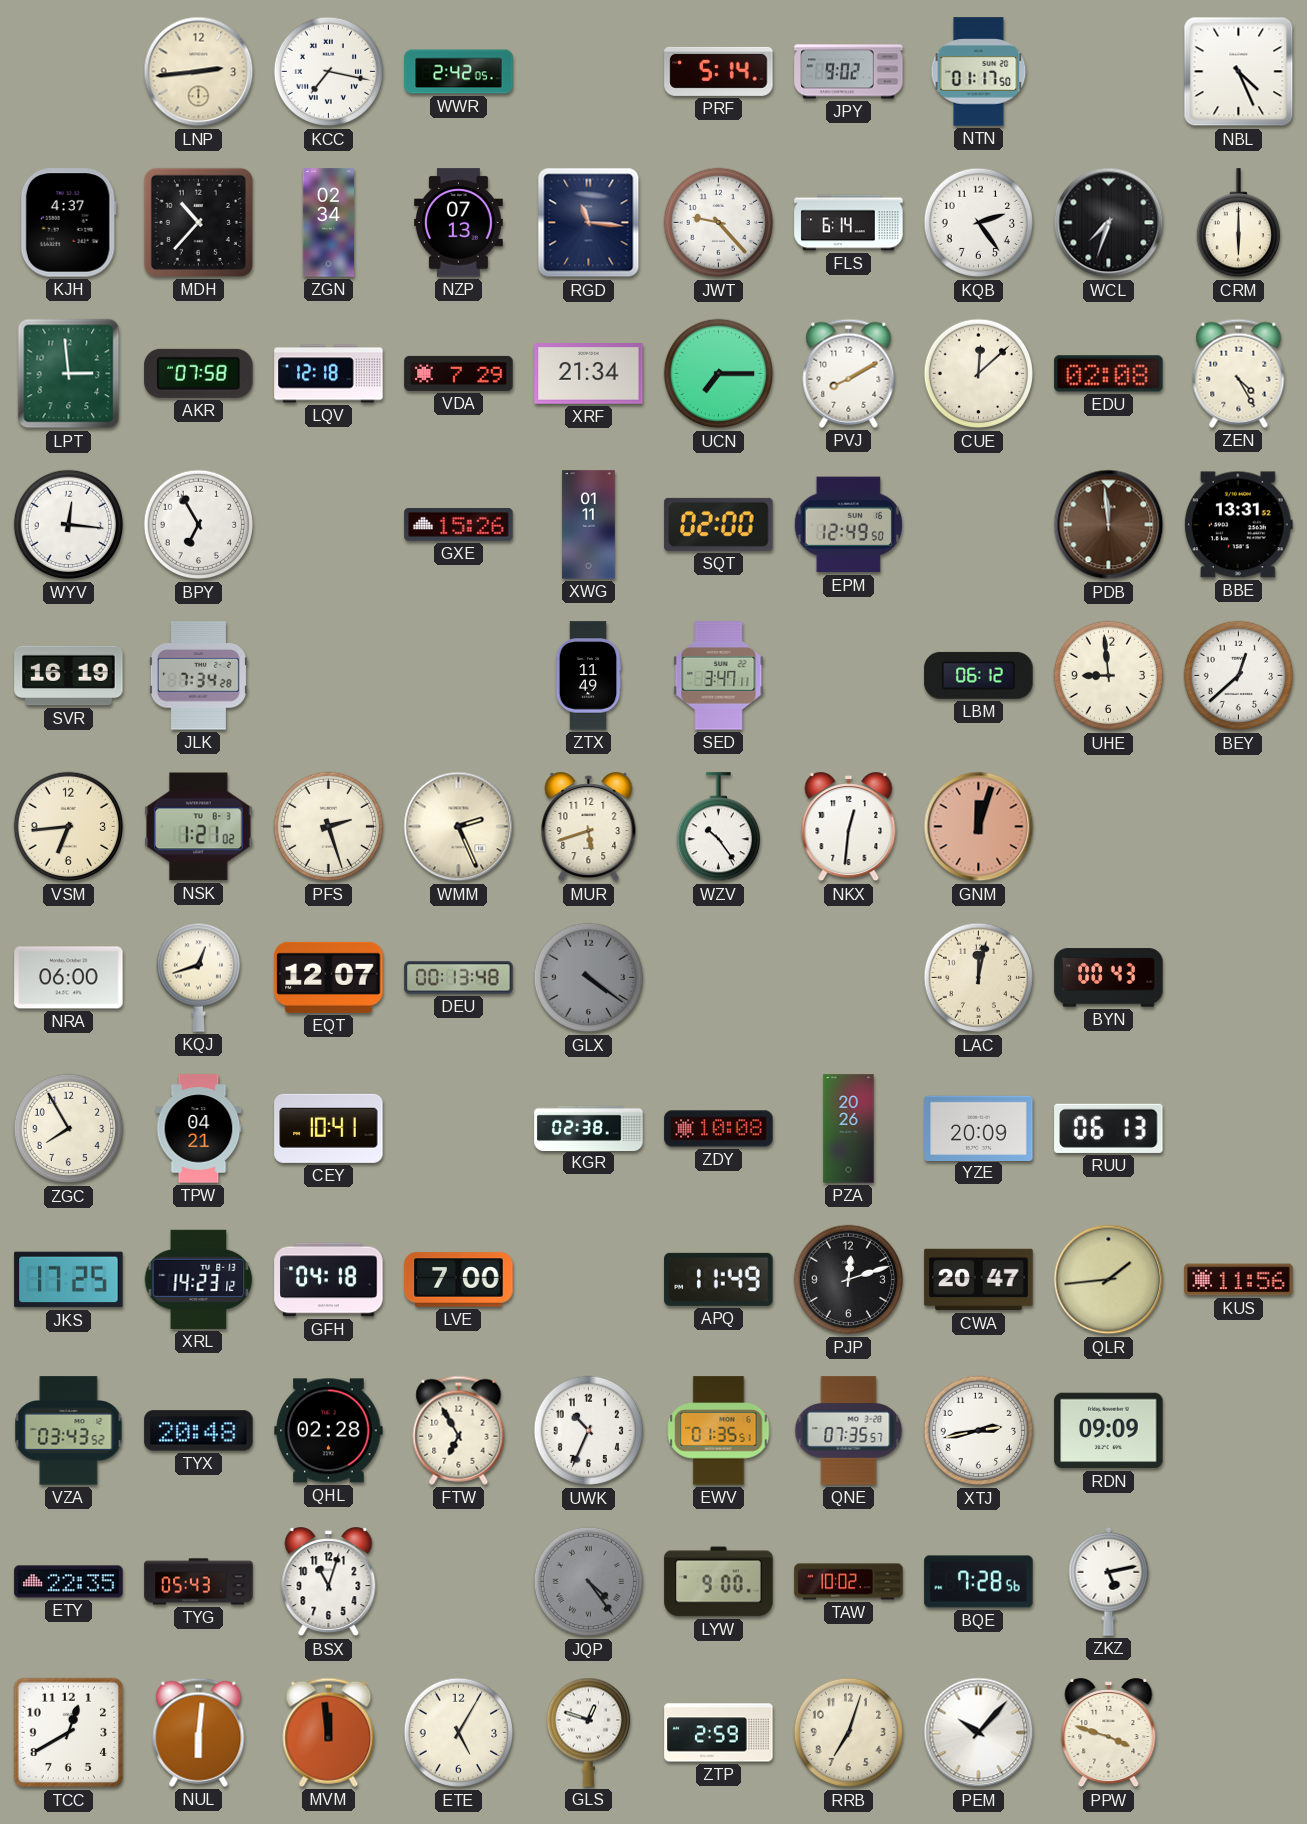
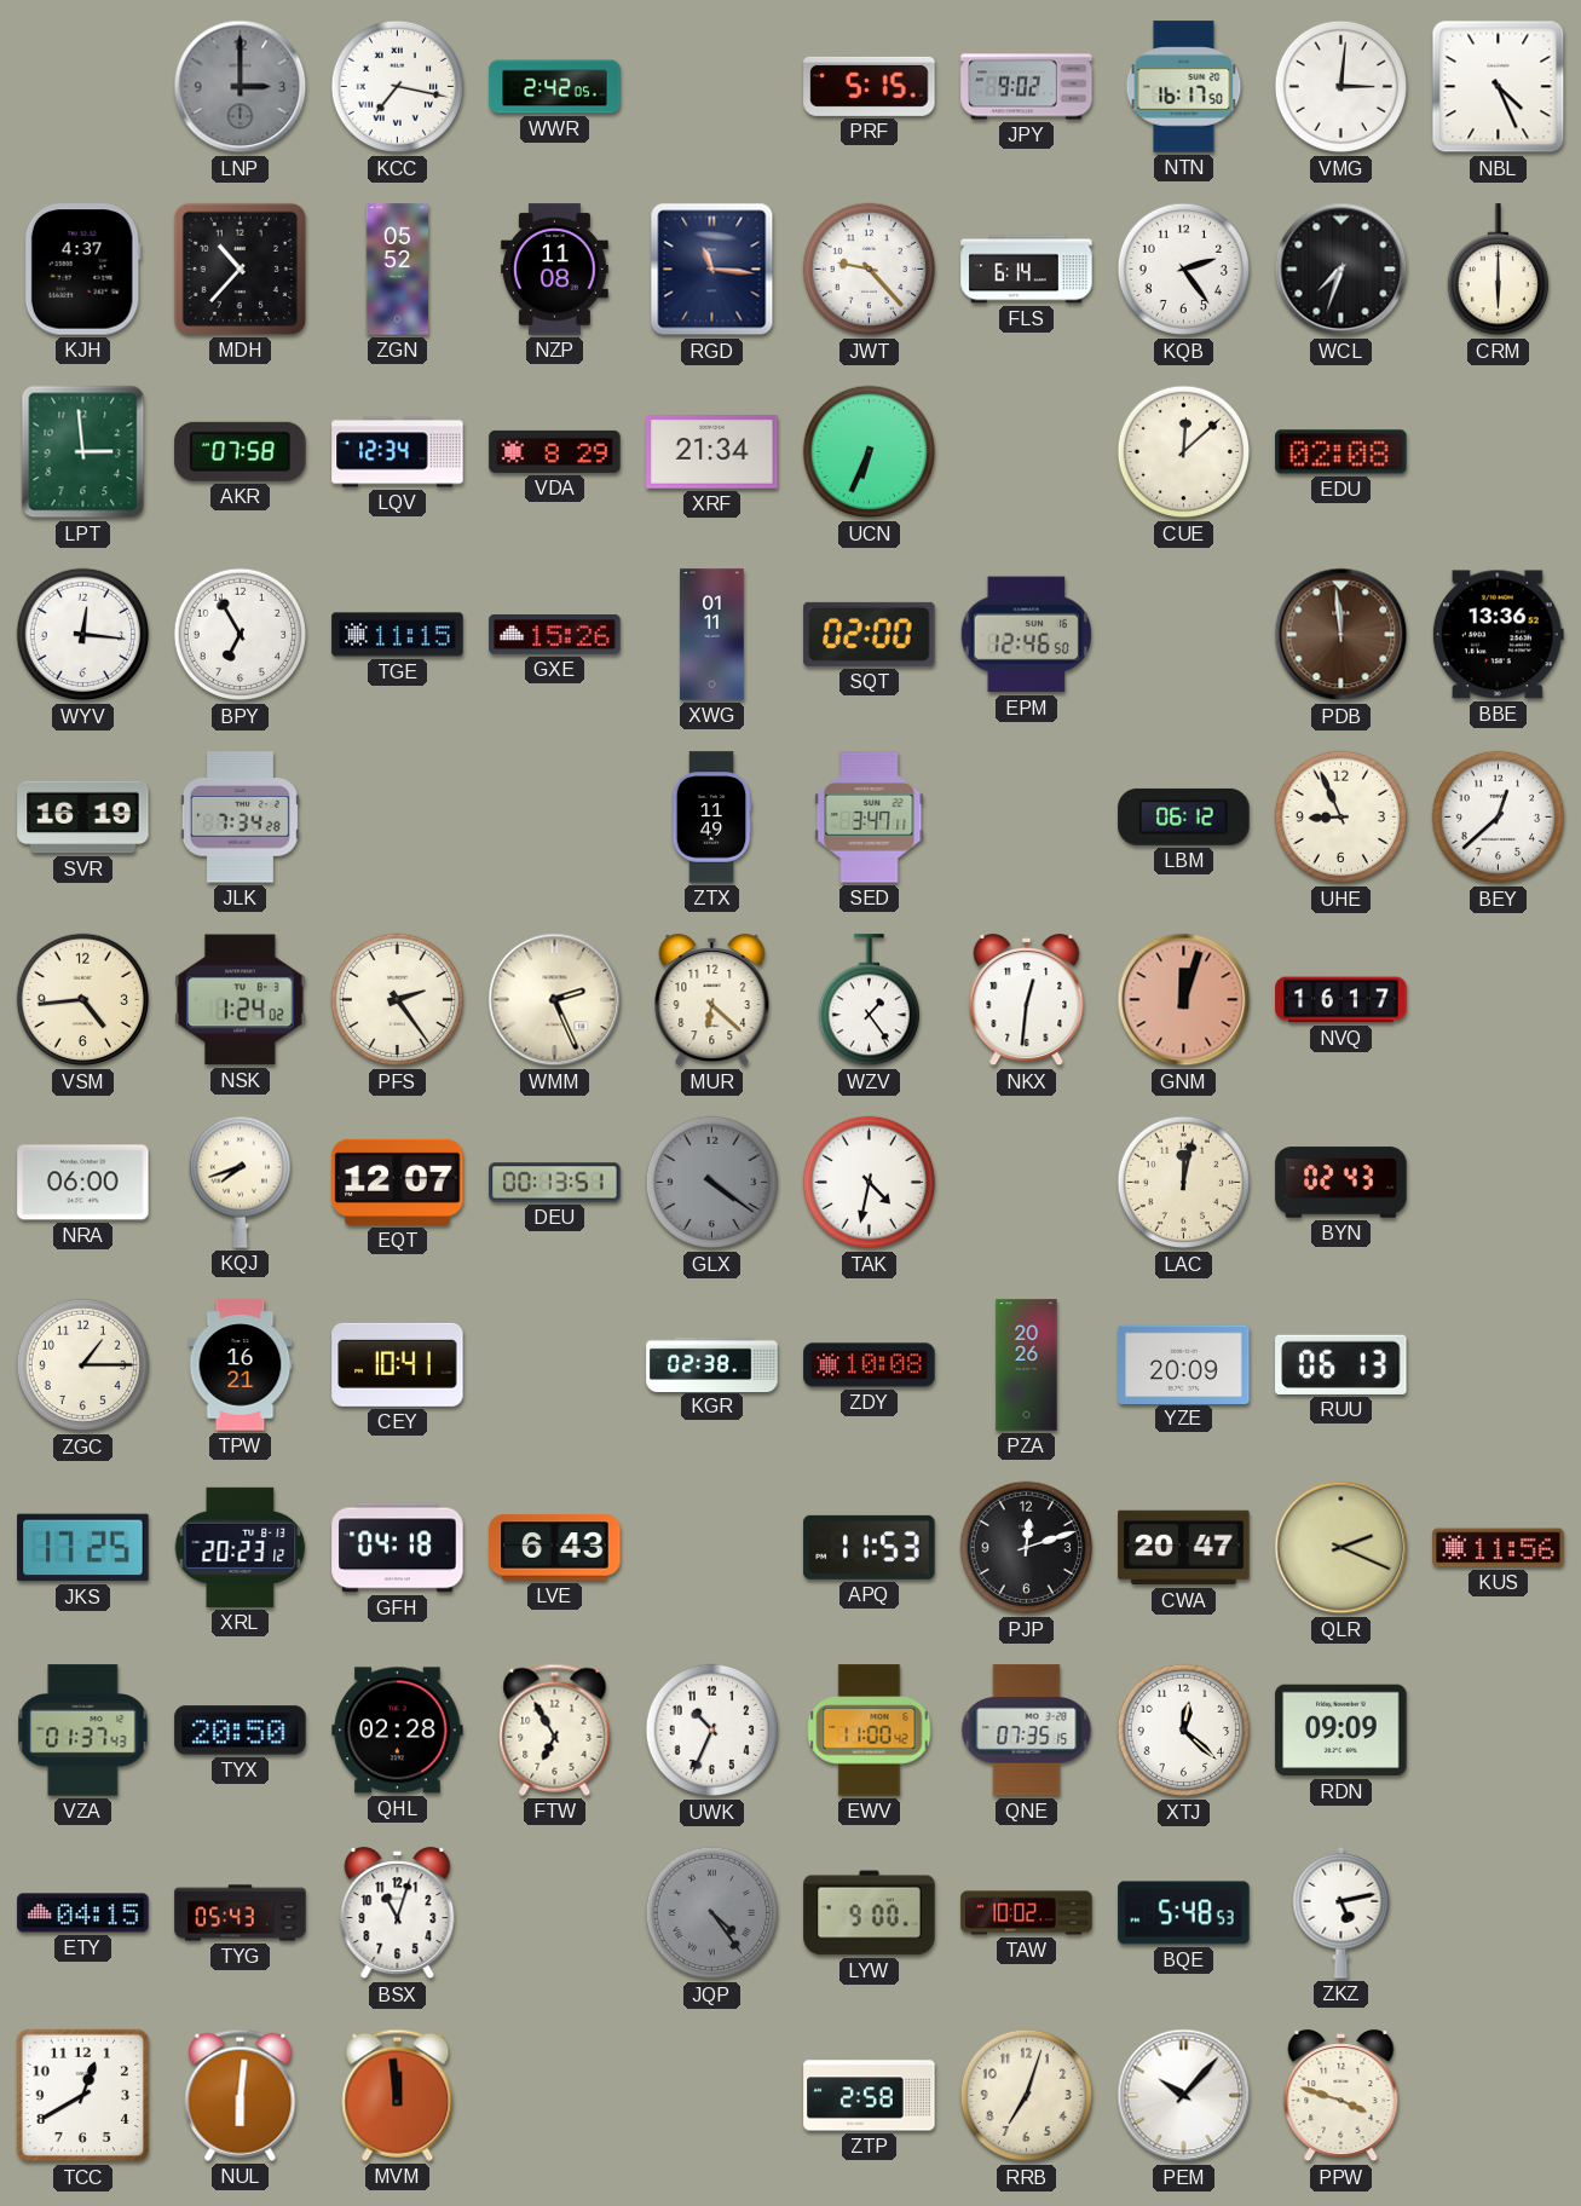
LNP: 2:44 -> 3:00
LNP dial: cream -> grey
PRF: 5:14 -> 5:15
NTN: 01:17 -> 16:17
VMG: none -> 3:01
ZGN: 02:34 -> 05:52
NZP: 07:13 -> 11:08
LQV: 12:18 -> 12:34
VDA: 7:29 -> 8:29
UCN: 7:15 -> 6:34
PVJ: 8:10 -> none
ZEN: 4:25 -> none
TGE: none -> 11:15
EPM: 12:49 -> 12:46
BBE: 13:31 -> 13:36
UHE: 8:59 -> 8:56
VSM: 6:44 -> 4:44
NSK: 1:21 -> 1:24
PFS: 2:27 -> 2:24
MUR: 5:42 -> 6:22
WZV: 10:24 -> 1:24
NVQ: none -> 16:17
KQJ: 12:42 -> 7:42
DEU: 00:13:48 -> 00:13:51
TAK: none -> 4:32
BYN: 00:43 -> 02:43
ZGC: 7:55 -> 1:15
TPW: 04:21 -> 16:21
XRL: 14:23 -> 20:23
LVE: 7:00 -> 6:43
APQ: 11:49 -> 11:53
QLR: 1:44 -> 2:19
VZA: 03:43 -> 01:37
TYX: 20:48 -> 20:50
EWV: 01:35 -> 11:00
QNE: 07:35:57 -> 07:35:15
XTJ: 2:43 -> 12:22
ETY: 22:35 -> 04:15
BQE: 7:28 -> 5:48
ETE: 5:05 -> none
GLS: 12:48 -> none
ZTP: 2:59 -> 2:58
